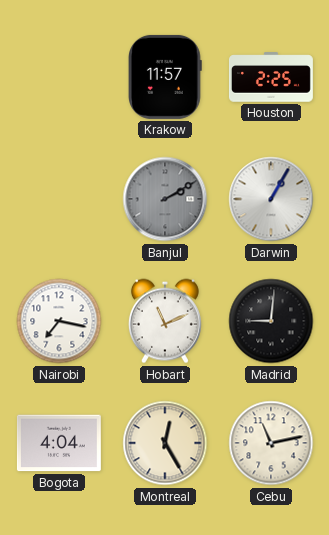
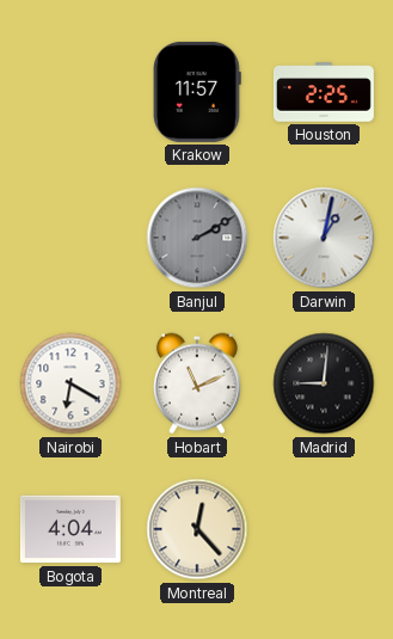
Darwin: 1:05 -> 1:02
Nairobi: 7:17 -> 6:20
Montreal: 12:25 -> 12:23
Cebu: 11:13 -> none
